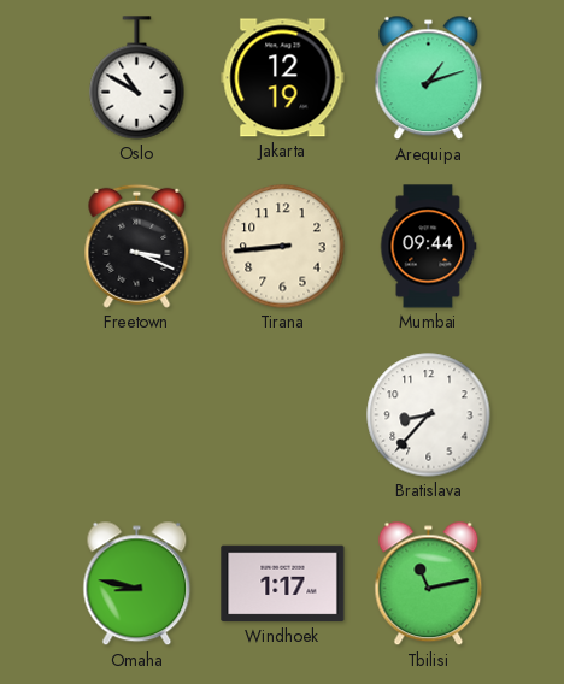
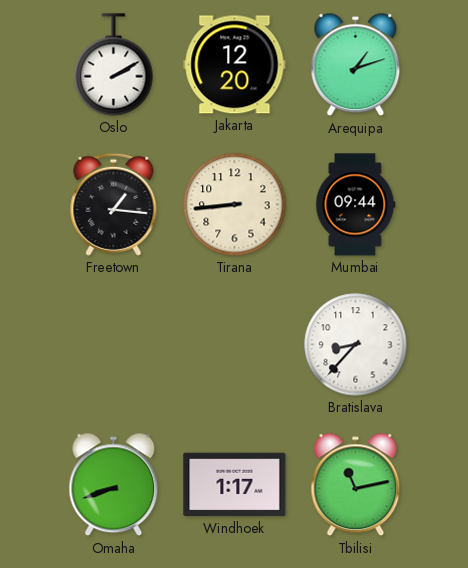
Oslo: 10:50 -> 2:10
Jakarta: 12:19 -> 12:20
Freetown: 3:19 -> 1:16
Omaha: 8:47 -> 8:42
